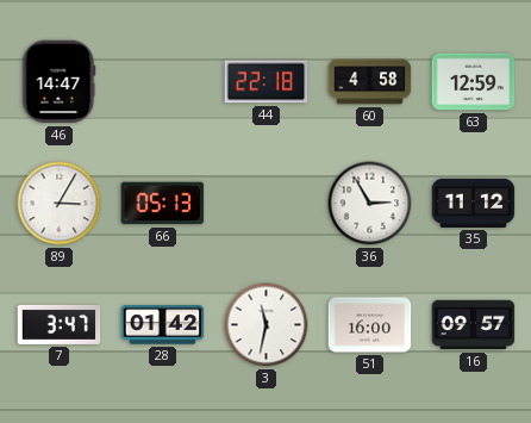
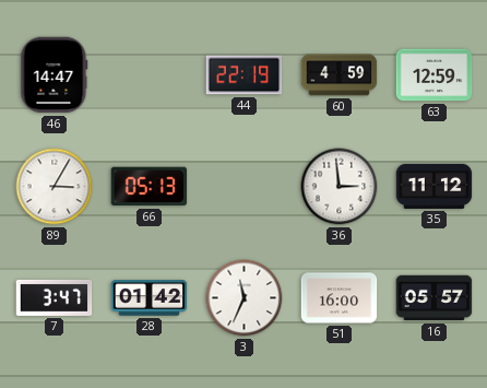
44: 22:18 -> 22:19
60: 4:58 -> 4:59
36: 2:55 -> 2:59
3: 11:32 -> 11:34
16: 09:57 -> 05:57
